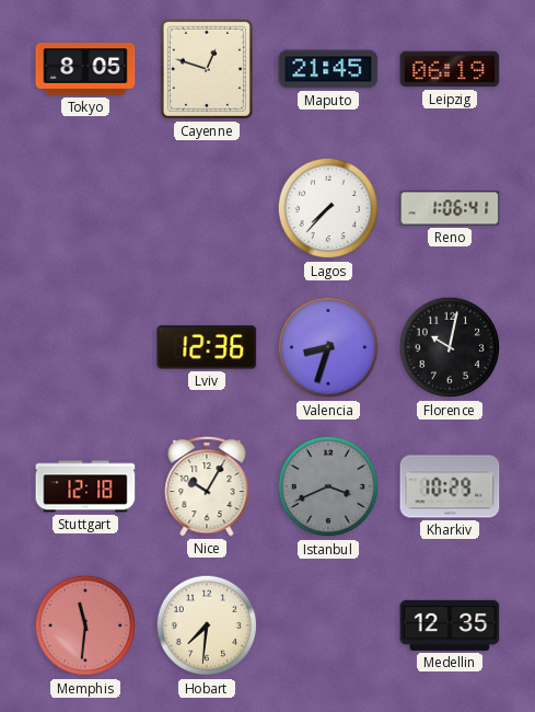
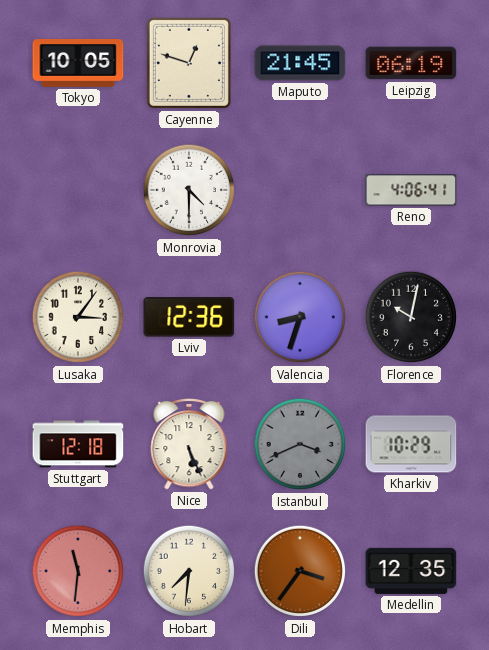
Tokyo: 8:05 -> 10:05
Monrovia: none -> 4:30
Lagos: 7:37 -> none
Reno: 1:06 -> 4:06
Lusaka: none -> 3:06
Nice: 10:05 -> 5:26
Dili: none -> 3:36
